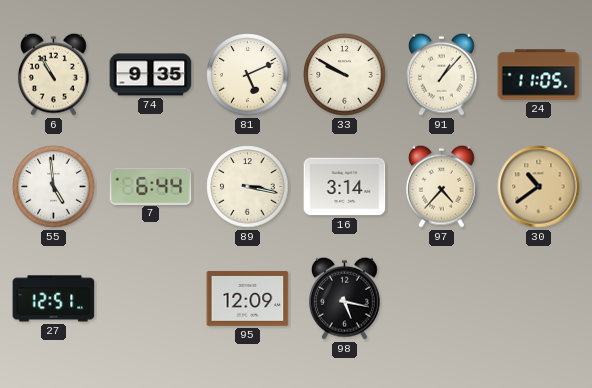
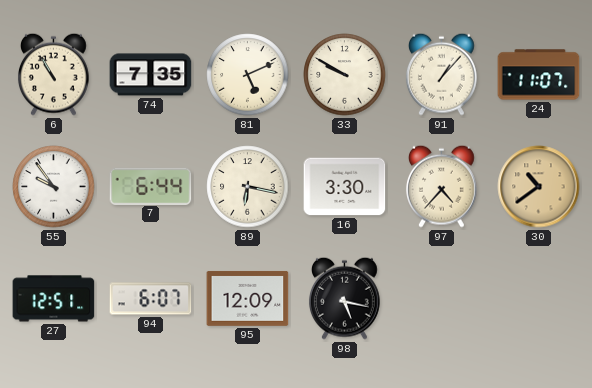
74: 9:35 -> 7:35
24: 11:05 -> 11:07
55: 4:59 -> 9:54
89: 3:17 -> 6:17
16: 3:14 -> 3:30
94: none -> 6:07
